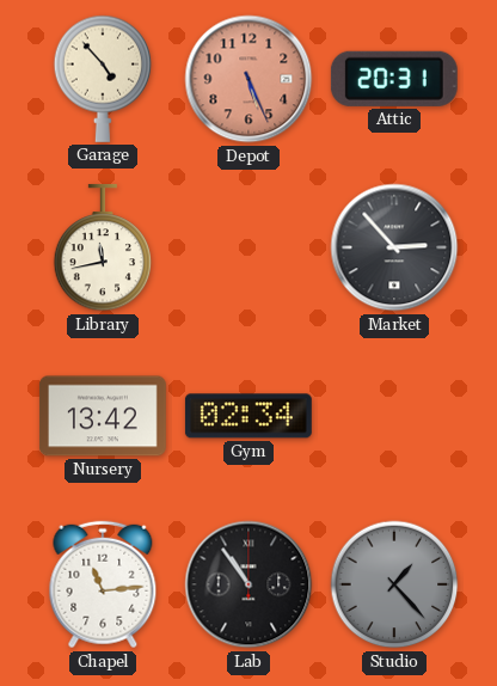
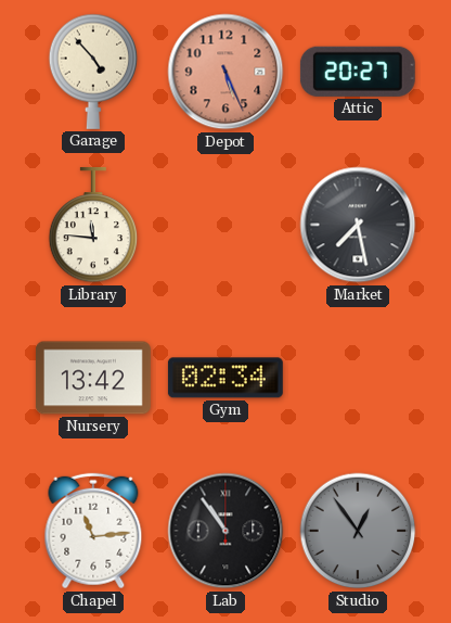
Attic: 20:31 -> 20:27
Library: 11:43 -> 11:46
Market: 2:53 -> 7:28
Studio: 1:23 -> 12:54
